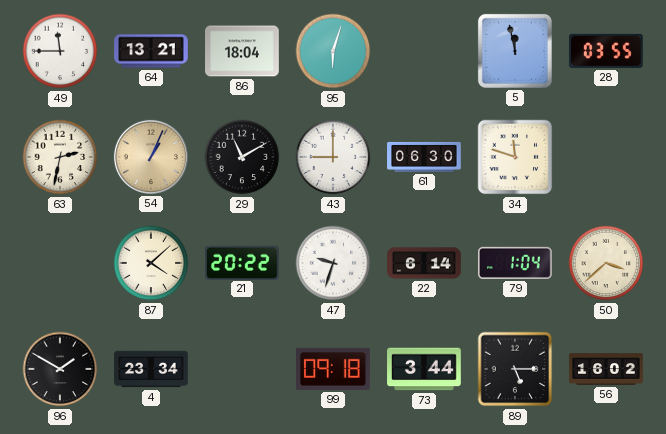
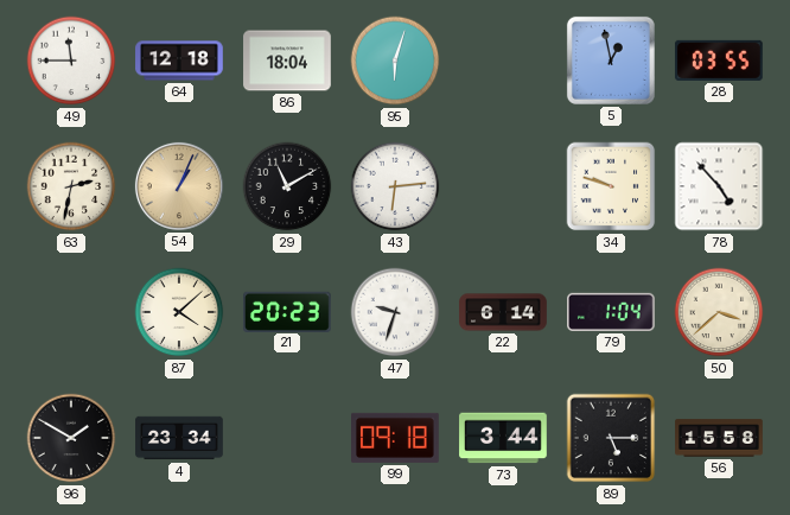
64: 13:21 -> 12:18
5: 11:58 -> 12:58
43: 9:00 -> 6:14
61: 06:30 -> none
34: 11:48 -> 9:48
78: none -> 4:53
21: 20:22 -> 20:23
56: 16:02 -> 15:58
